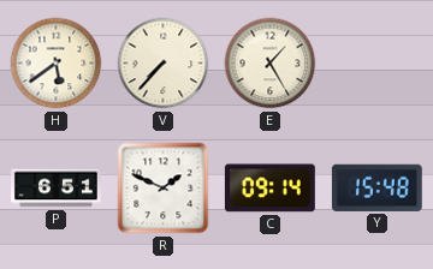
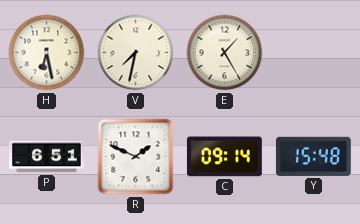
H: 5:39 -> 6:28
V: 7:37 -> 7:32
